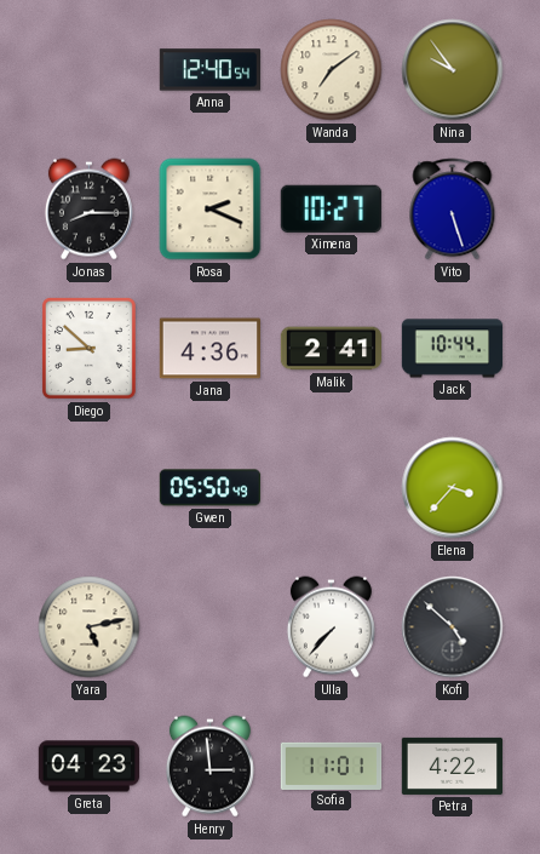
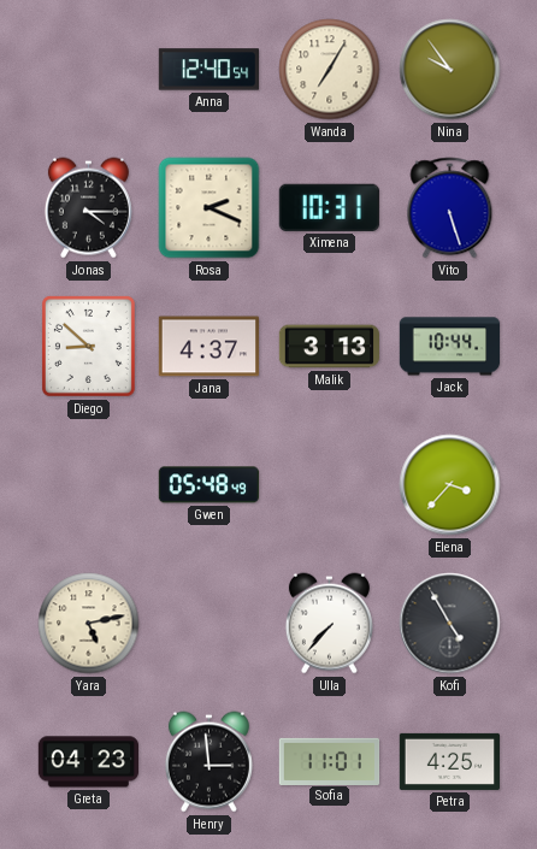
Wanda: 7:09 -> 7:05
Jonas: 8:15 -> 4:15
Ximena: 10:27 -> 10:31
Jana: 4:36 -> 4:37
Malik: 2:41 -> 3:13
Gwen: 05:50 -> 05:48
Kofi: 4:52 -> 4:55
Petra: 4:22 -> 4:25
